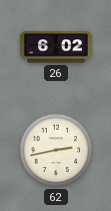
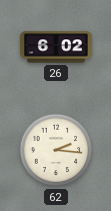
62: 2:43 -> 2:16
